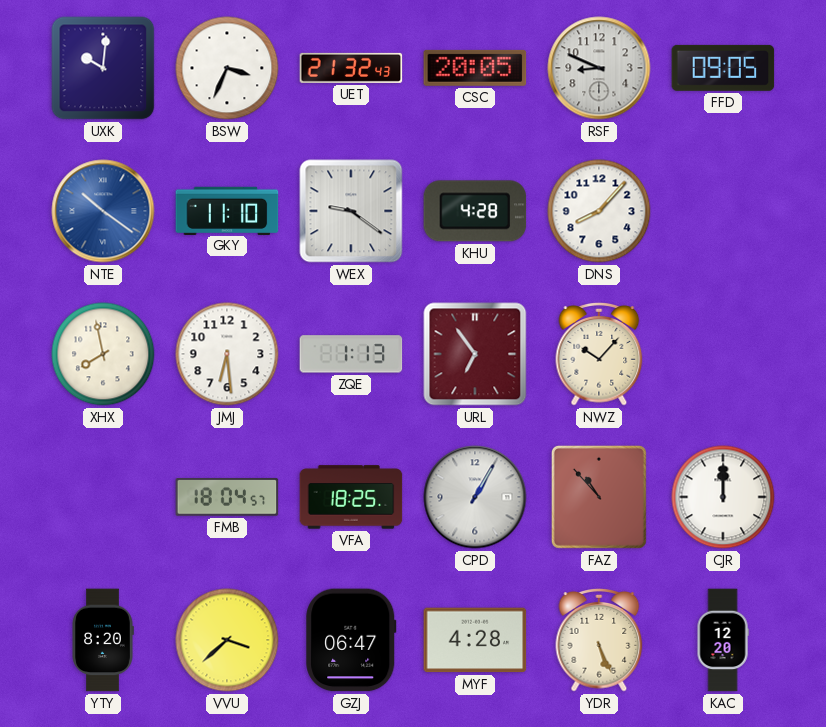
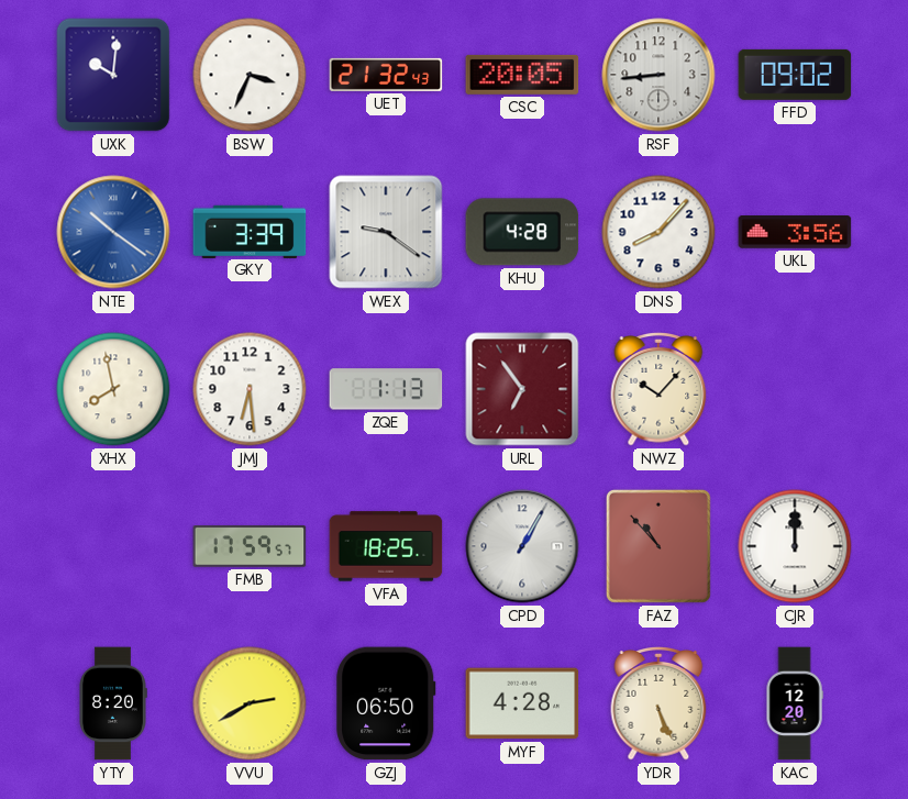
RSF: 8:49 -> 8:44
FFD: 09:05 -> 09:02
GKY: 11:10 -> 3:39
UKL: none -> 3:56
FMB: 18:04 -> 17:59
VVU: 3:38 -> 2:40
GZJ: 06:47 -> 06:50
